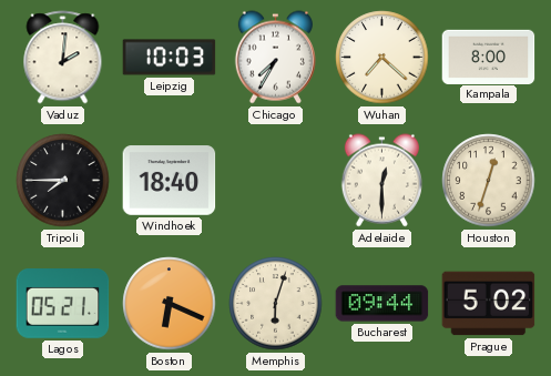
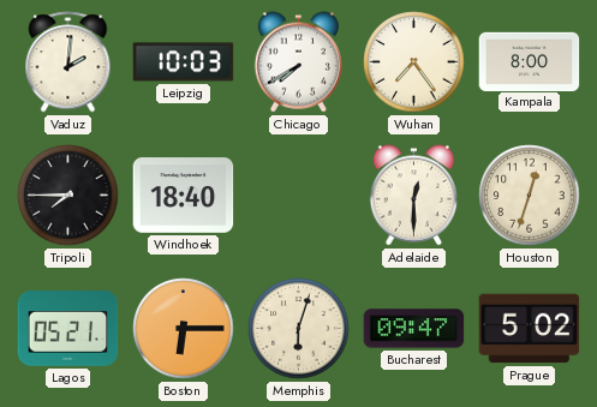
Chicago: 7:35 -> 7:40
Wuhan: 7:22 -> 7:24
Boston: 6:19 -> 6:15
Bucharest: 09:44 -> 09:47
